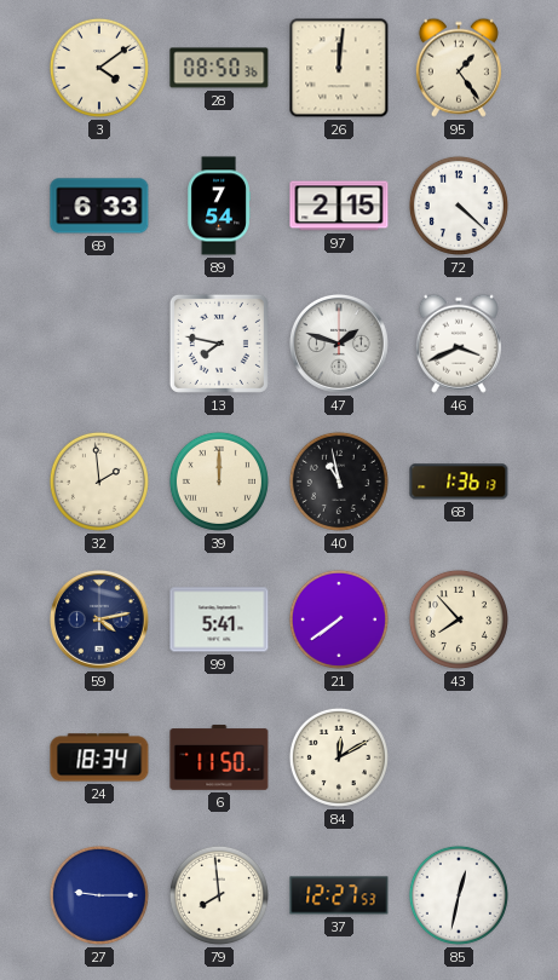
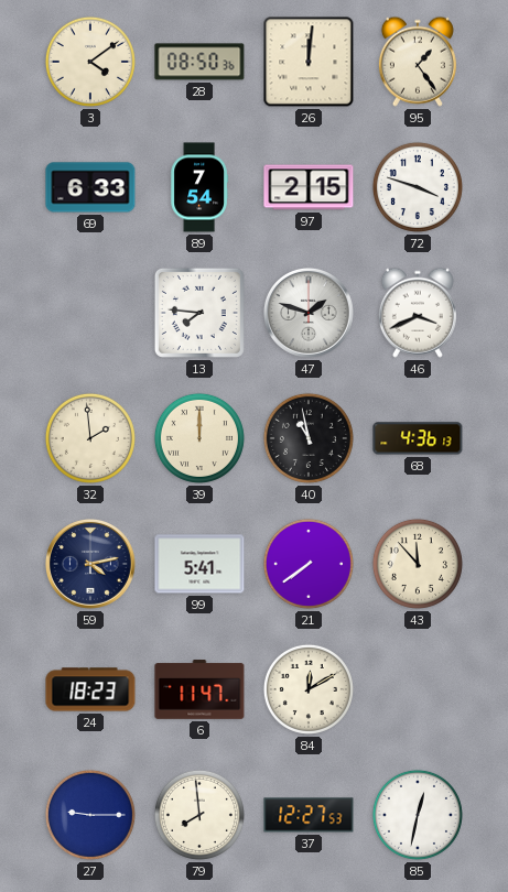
72: 4:22 -> 3:48
13: 7:47 -> 7:46
68: 1:36 -> 4:36
43: 7:53 -> 11:53
24: 18:34 -> 18:23
6: 11:50 -> 11:47
